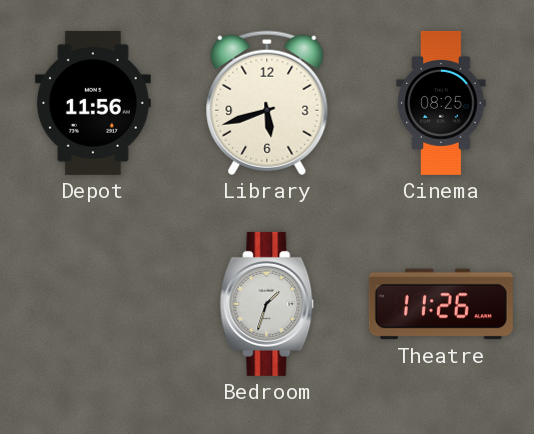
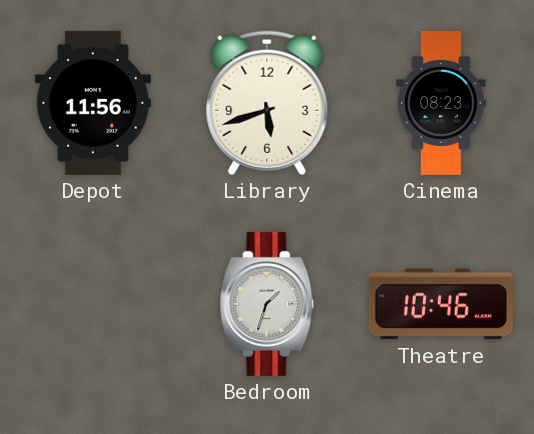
Cinema: 08:25 -> 08:23
Theatre: 11:26 -> 10:46
